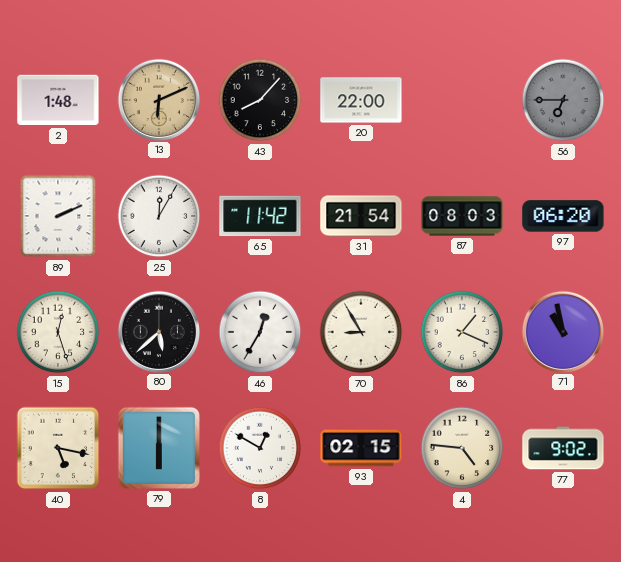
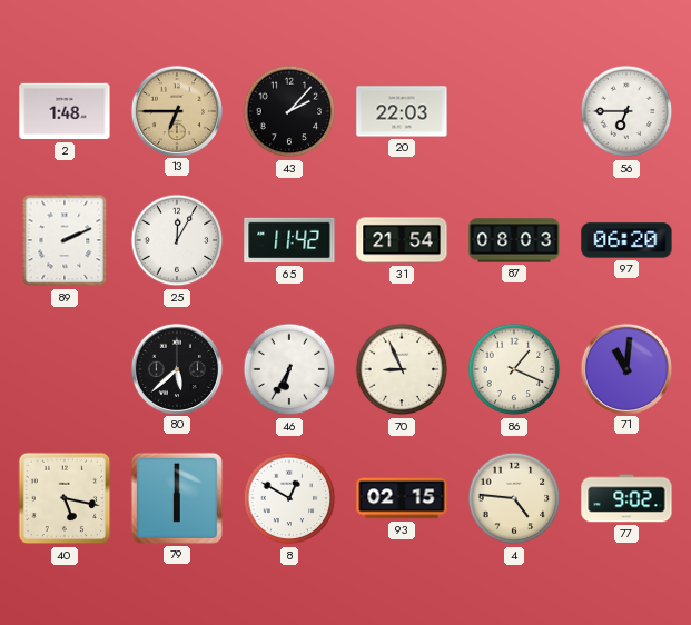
13: 6:11 -> 6:45
43: 8:07 -> 2:07
20: 22:00 -> 22:03
56 dial: grey -> white
15: 12:27 -> none
46: 12:35 -> 6:35
70: 8:55 -> 8:56
71: 10:58 -> 11:01
